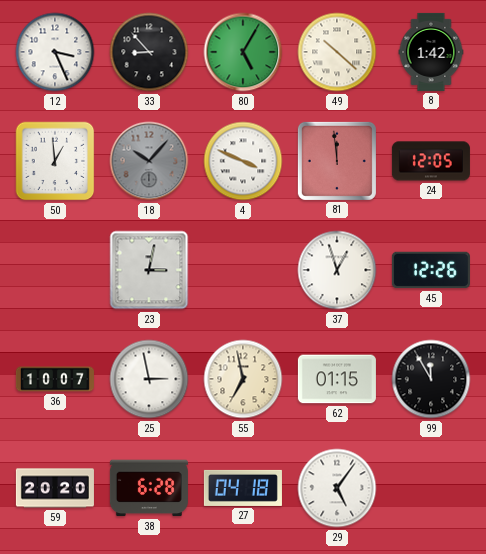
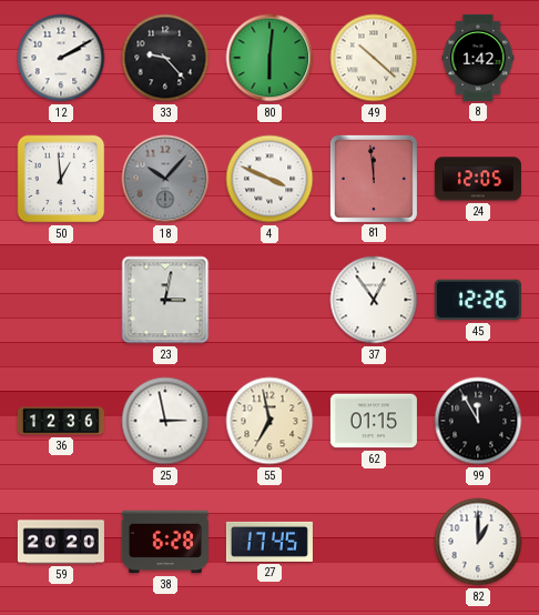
12: 3:26 -> 2:10
33: 8:53 -> 9:23
80: 5:05 -> 6:01
37: 12:57 -> 12:54
36: 10:07 -> 12:36
27: 04:18 -> 17:45
29: 5:06 -> none
82: none -> 1:00
